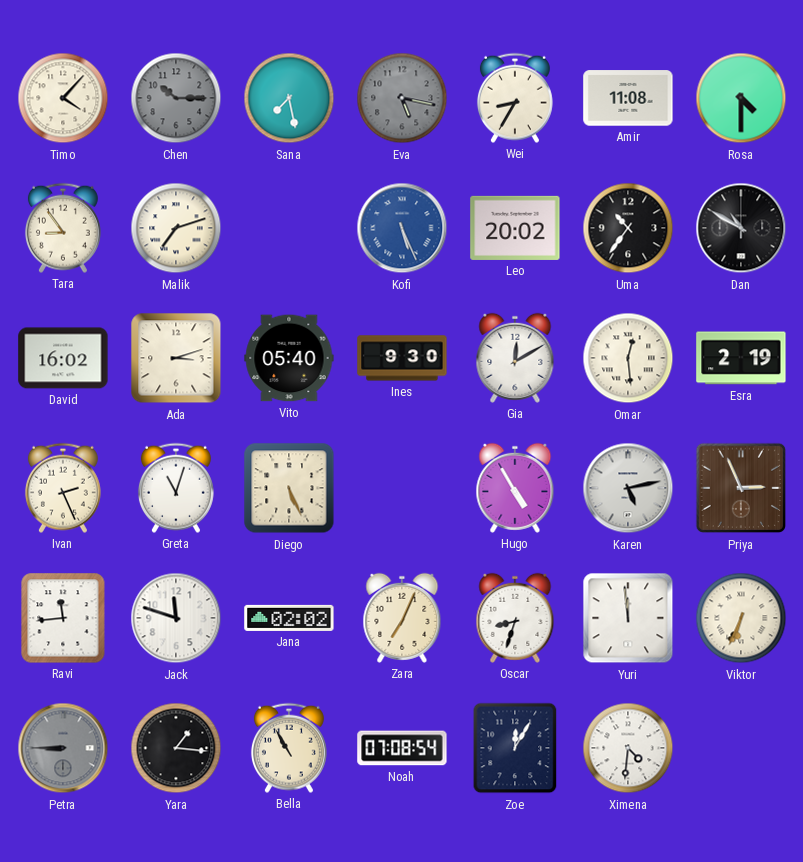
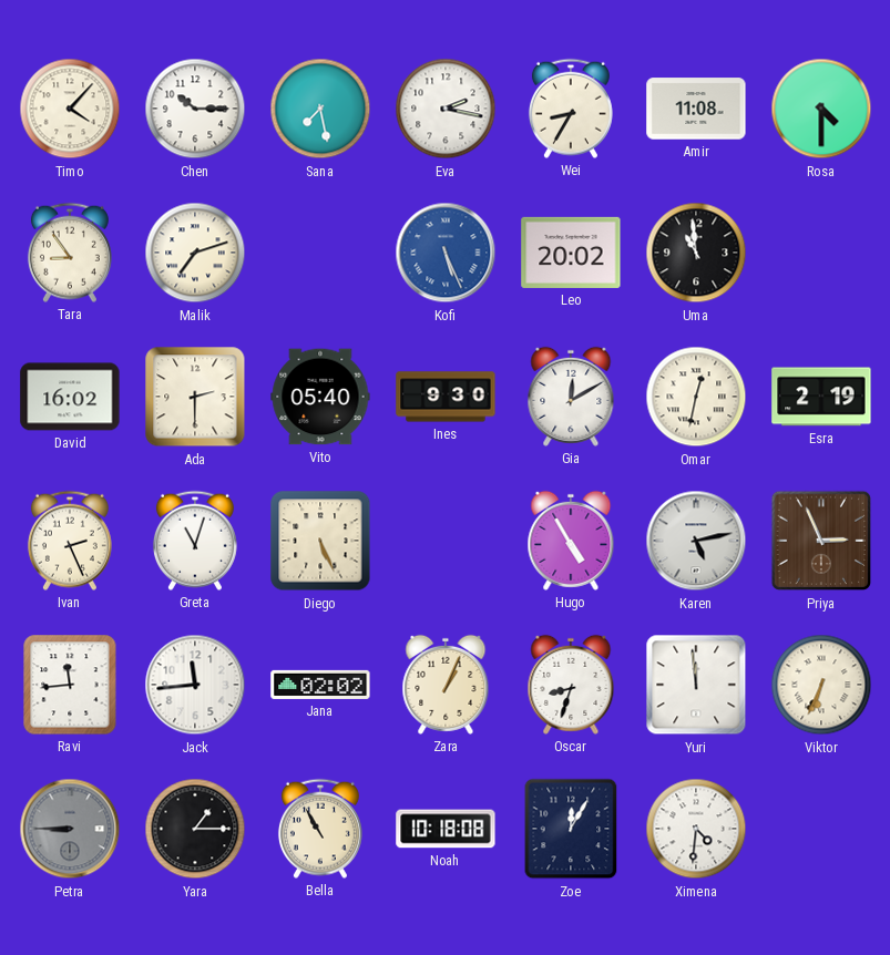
Chen dial: grey -> white
Eva: 5:17 -> 2:17
Eva dial: grey -> white
Uma: 10:36 -> 10:59
Dan: 10:50 -> none
Ada: 3:12 -> 2:30
Omar: 12:29 -> 12:32
Jack: 11:48 -> 11:44
Zara: 7:04 -> 1:04
Yara: 1:16 -> 1:15
Noah: 07:08 -> 10:18
